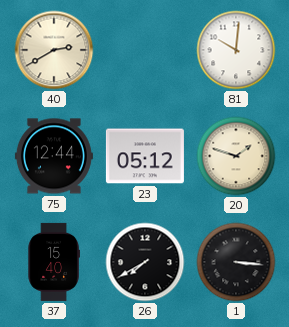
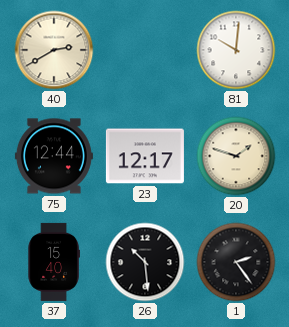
23: 05:12 -> 12:17
26: 7:40 -> 10:29
1: 3:16 -> 2:24
